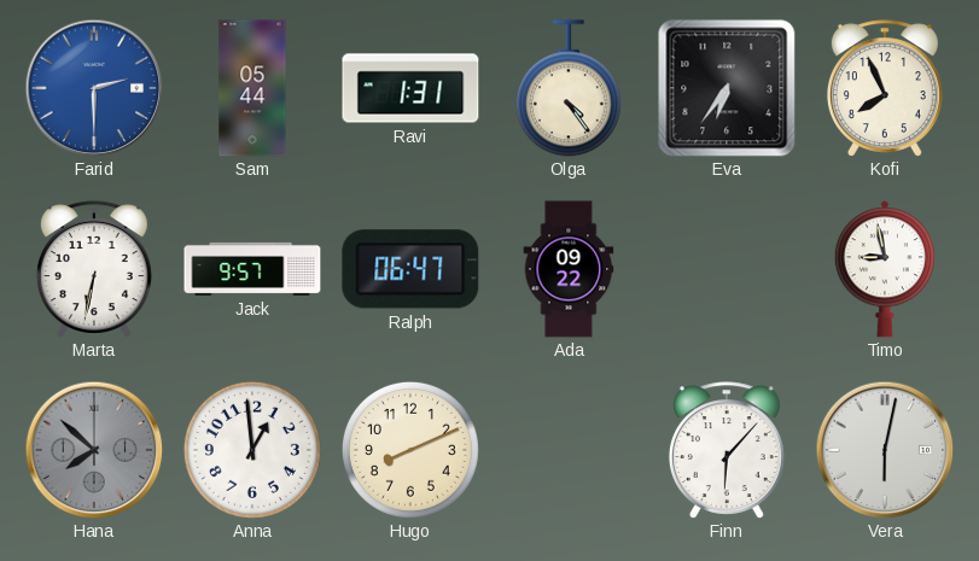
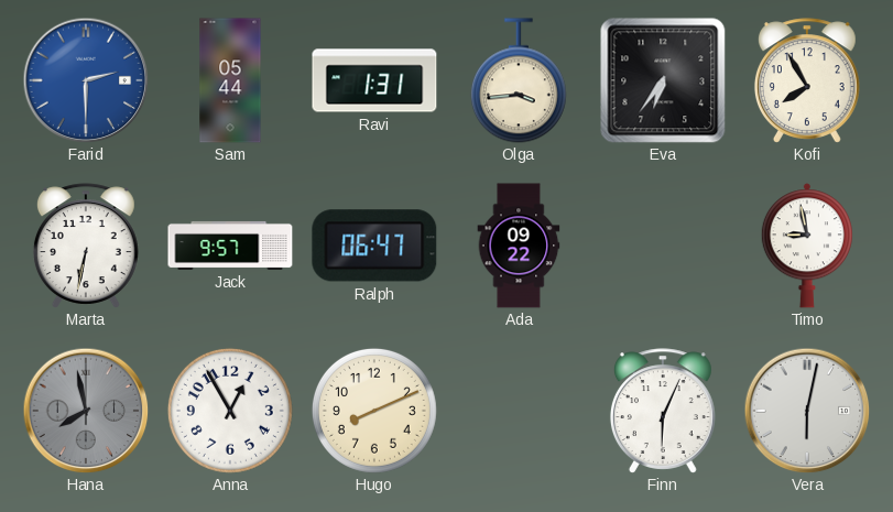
Olga: 4:24 -> 3:44
Kofi: 7:56 -> 7:55
Hana: 7:52 -> 7:58
Anna: 12:59 -> 12:55
Finn: 6:07 -> 6:04
